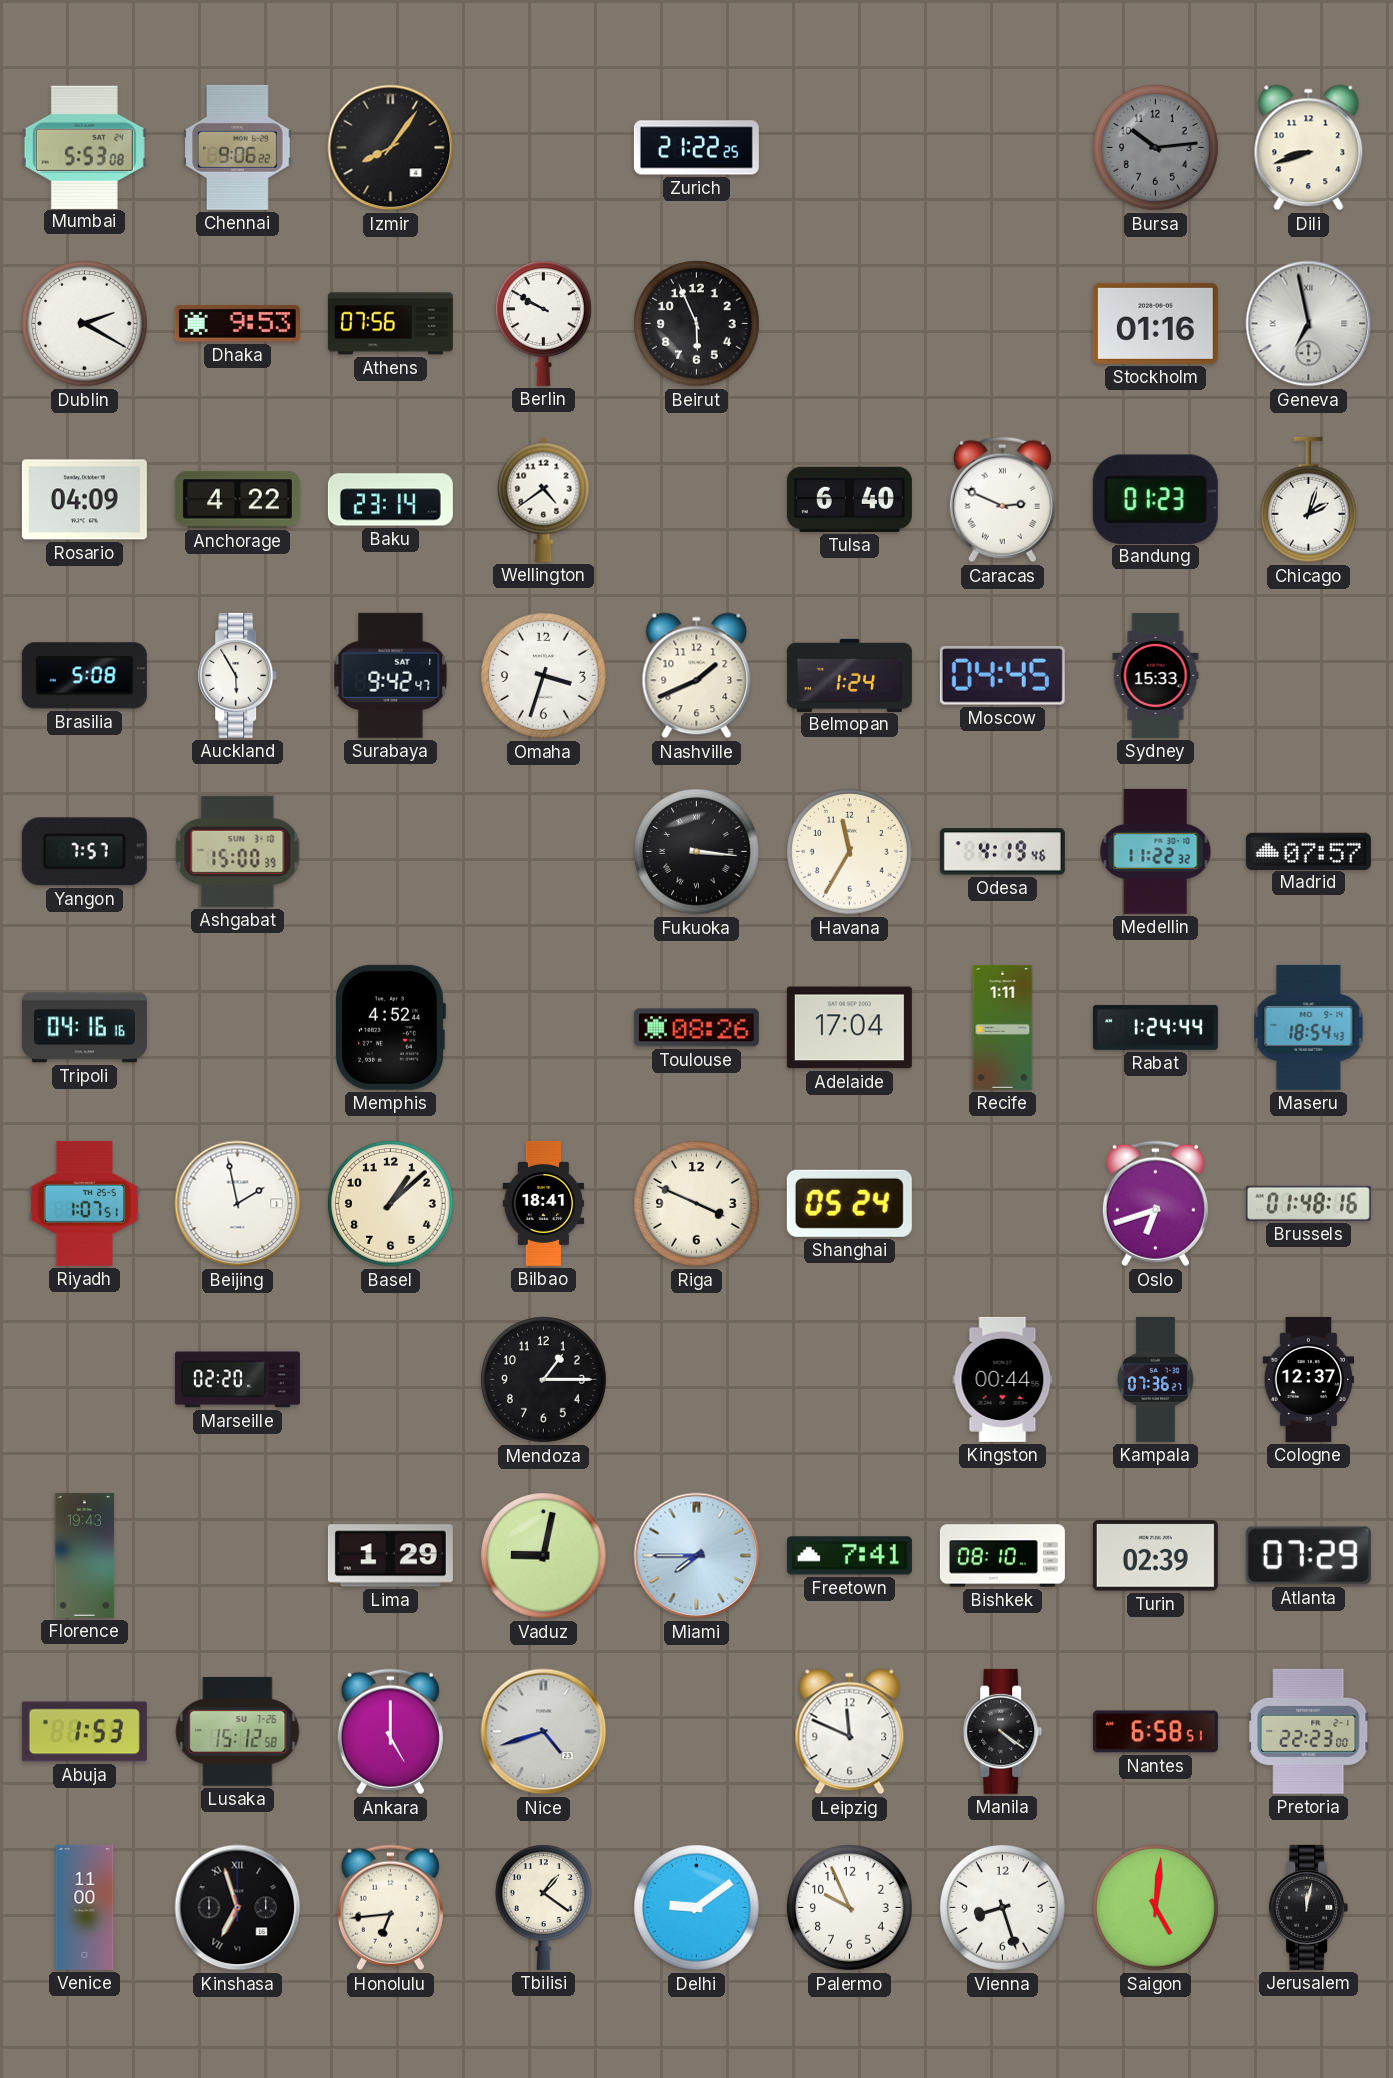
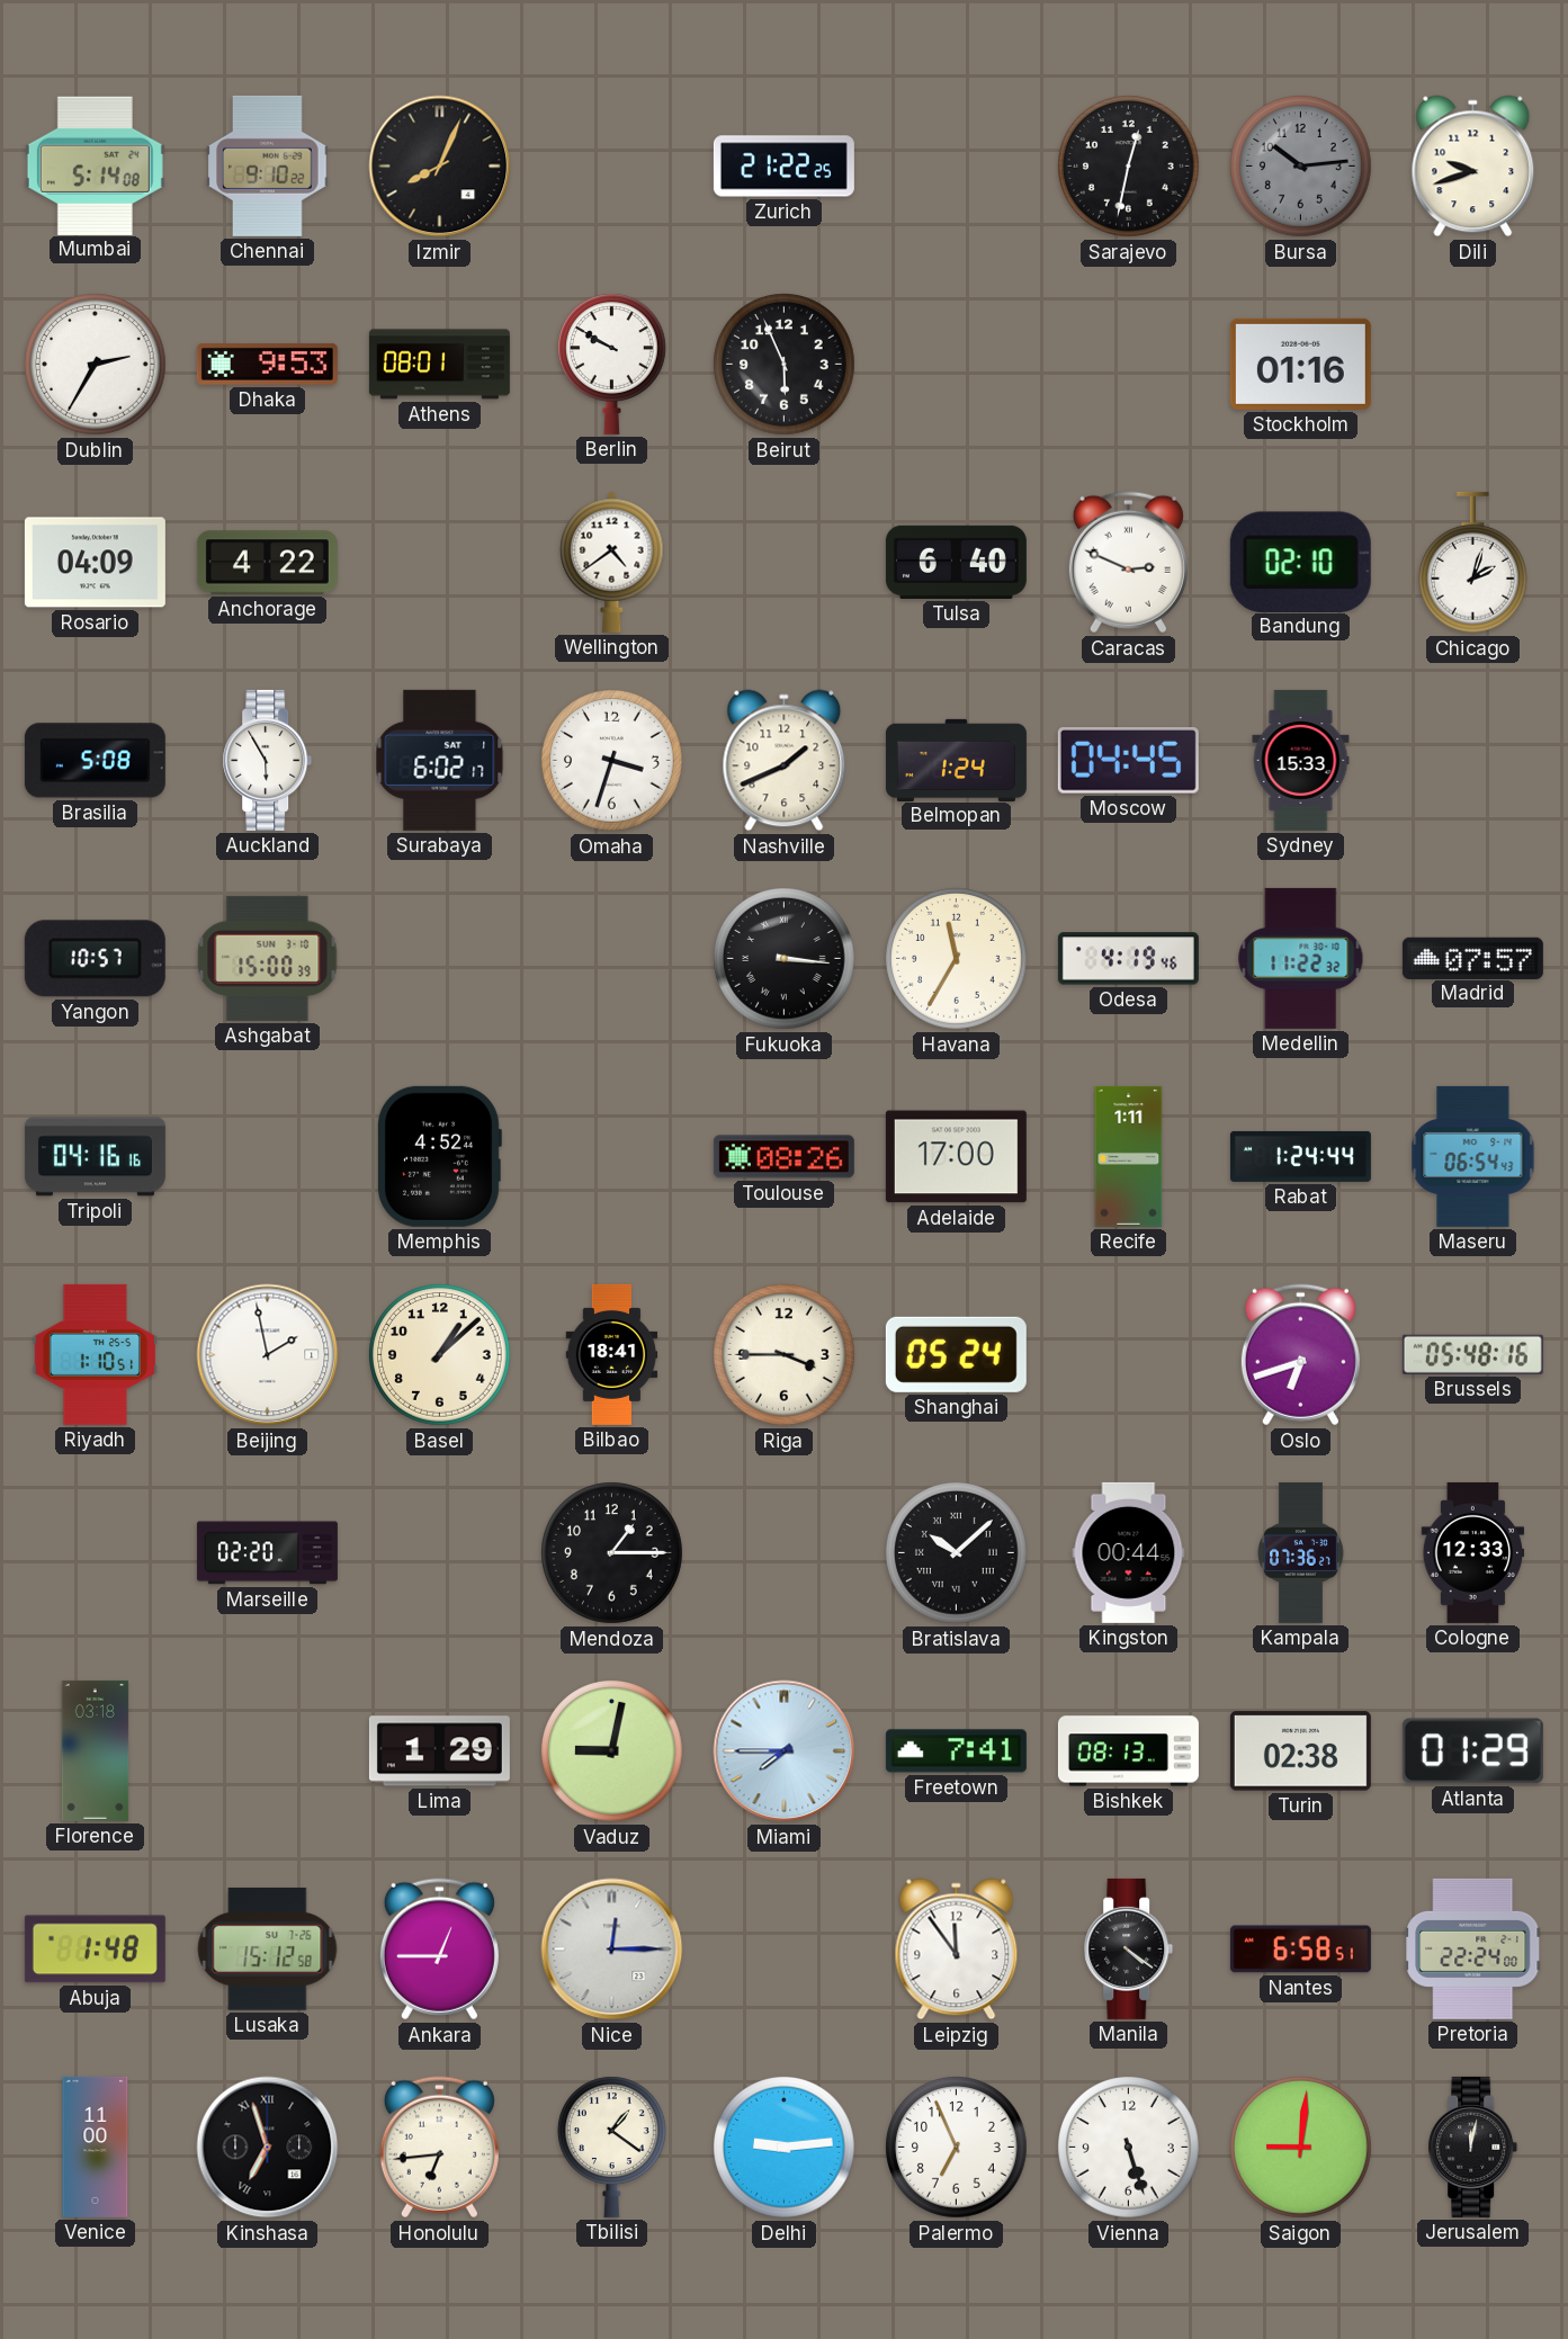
Mumbai: 5:53 -> 5:14
Chennai: 9:06 -> 9:10
Izmir: 8:06 -> 8:04
Sarajevo: none -> 12:32
Dili: 8:42 -> 9:42
Dublin: 2:20 -> 2:35
Athens: 07:56 -> 08:01
Geneva: 6:58 -> none
Baku: 23:14 -> none
Bandung: 01:23 -> 02:10
Surabaya: 9:42 -> 6:02
Yangon: 7:57 -> 10:57
Adelaide: 17:04 -> 17:00
Maseru: 18:54 -> 06:54
Riyadh: 1:07 -> 1:10
Riga: 3:49 -> 3:45
Brussels: 01:48 -> 05:48
Bratislava: none -> 10:08
Cologne: 12:37 -> 12:33
Florence: 19:43 -> 03:18
Bishkek: 08:10 -> 08:13
Turin: 02:39 -> 02:38
Atlanta: 07:29 -> 01:29
Abuja: 1:53 -> 1:48
Ankara: 5:00 -> 12:45
Nice: 4:42 -> 12:15
Leipzig: 11:49 -> 11:54
Pretoria: 22:23 -> 22:24
Delhi: 9:09 -> 9:14
Palermo: 9:56 -> 6:56
Vienna: 8:27 -> 5:27
Saigon: 5:01 -> 9:01
